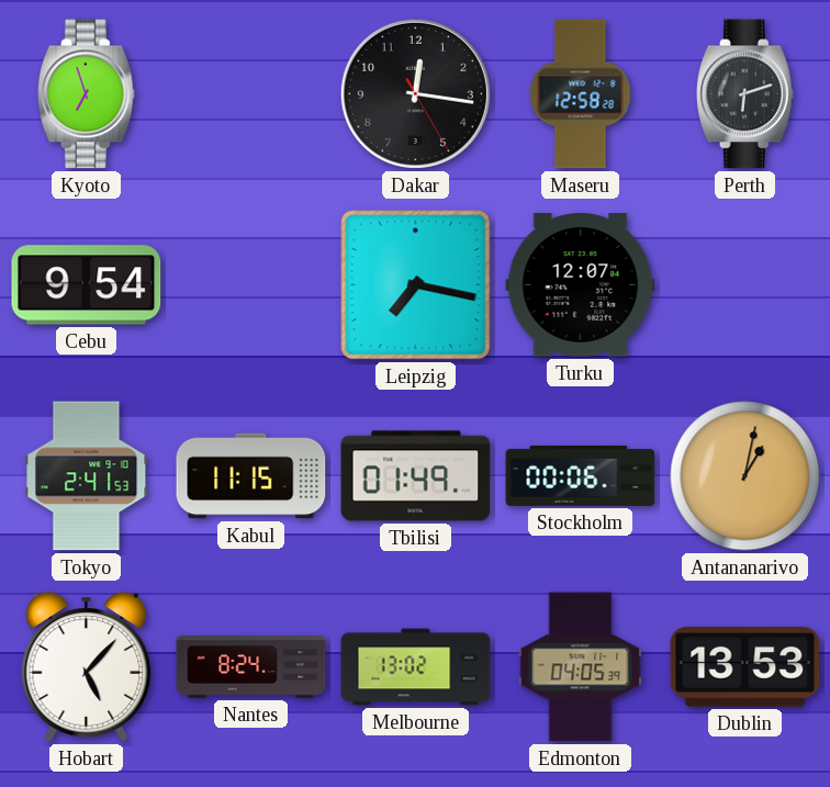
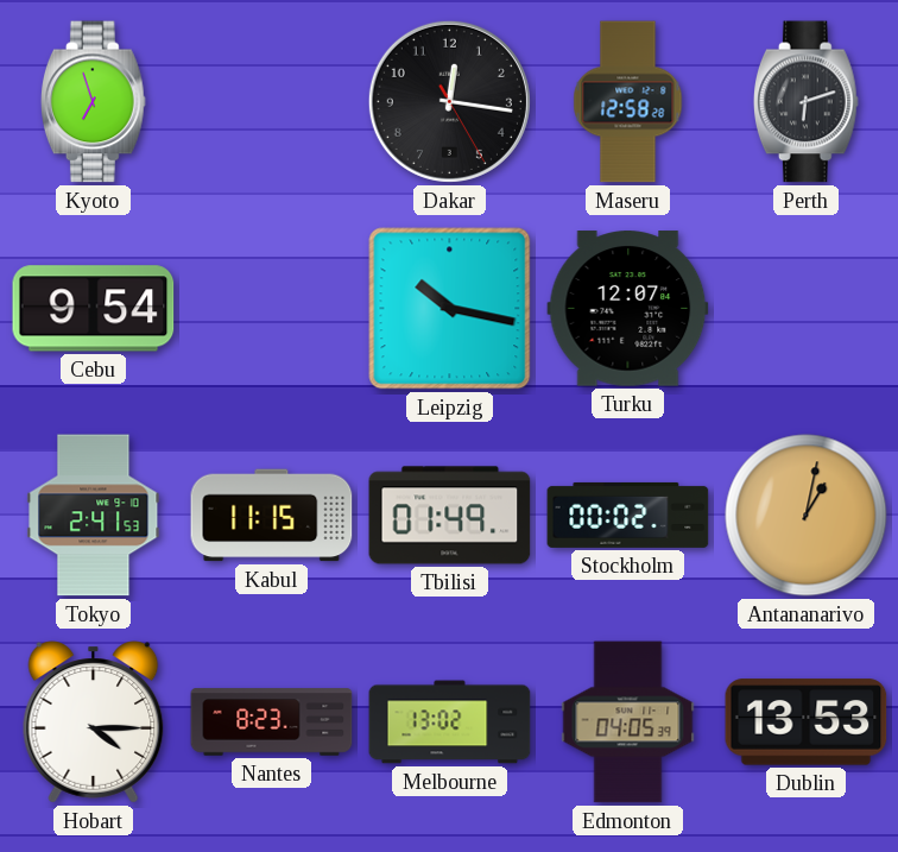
Leipzig: 7:17 -> 10:17
Stockholm: 00:06 -> 00:02
Hobart: 5:07 -> 4:15
Nantes: 8:24 -> 8:23
